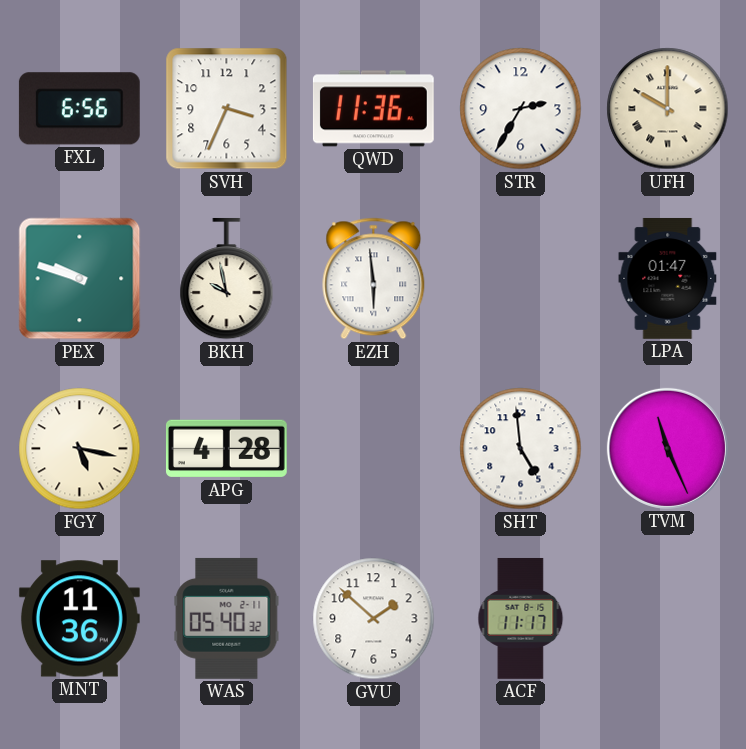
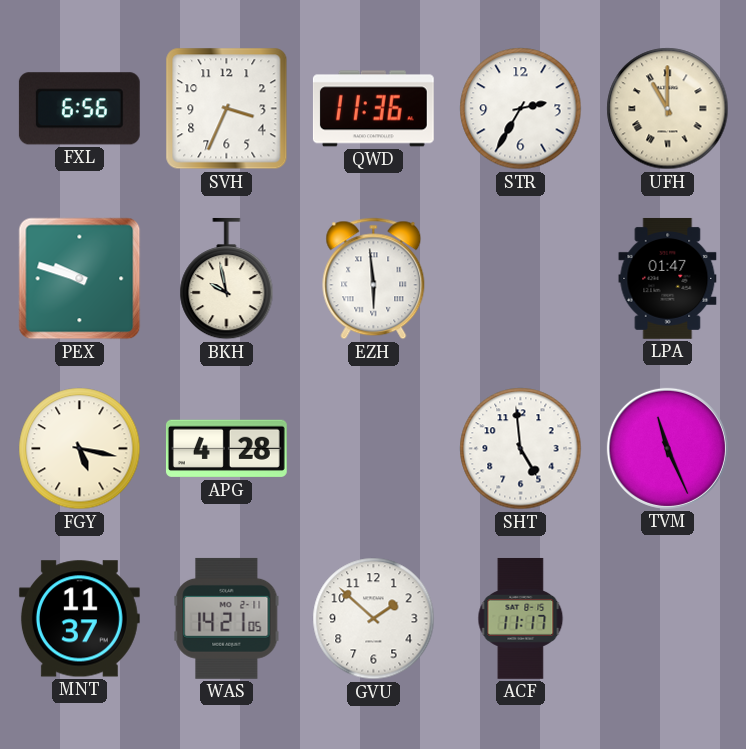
UFH: 10:00 -> 11:00
MNT: 11:36 -> 11:37
WAS: 05:40 -> 14:21
